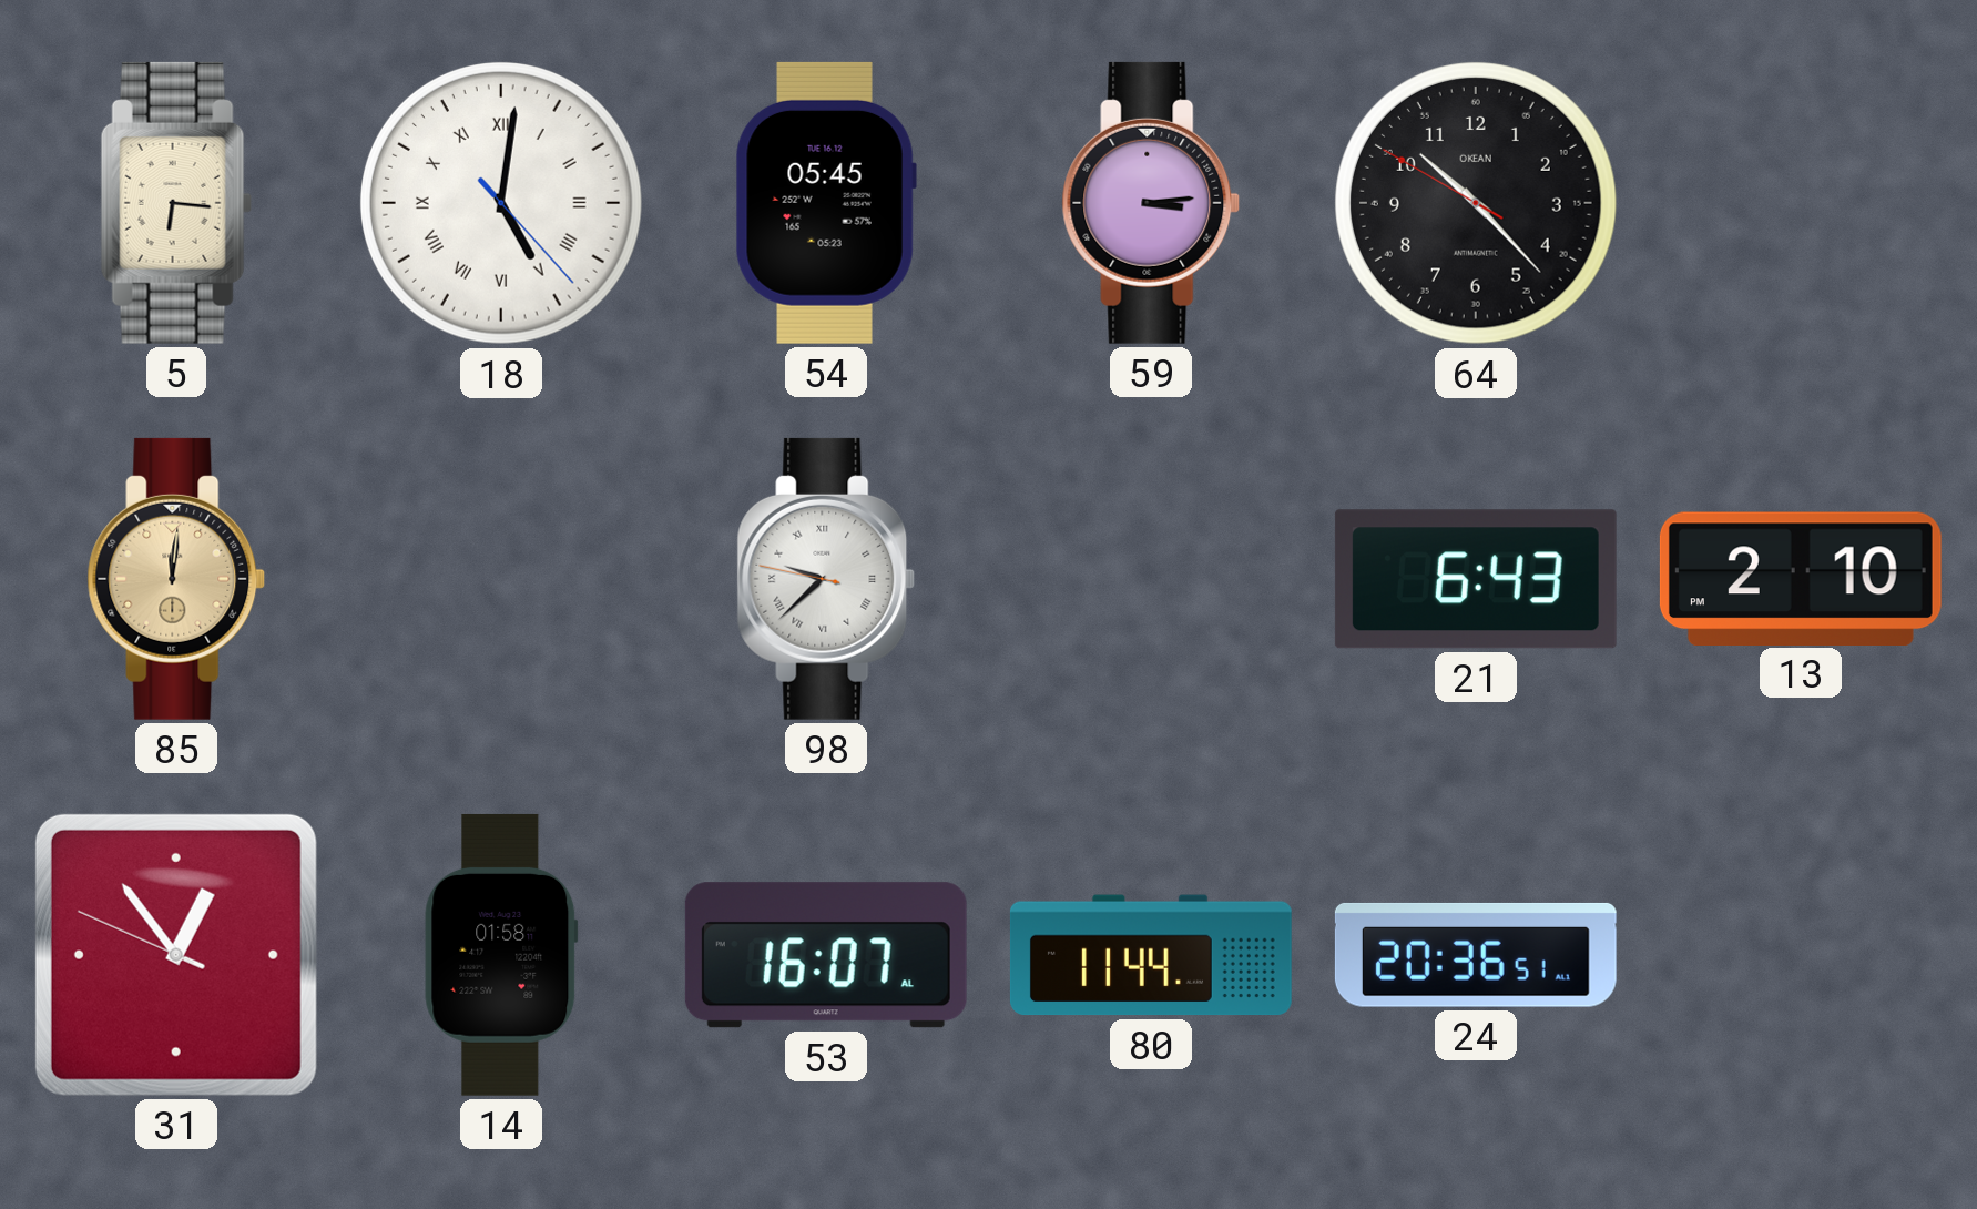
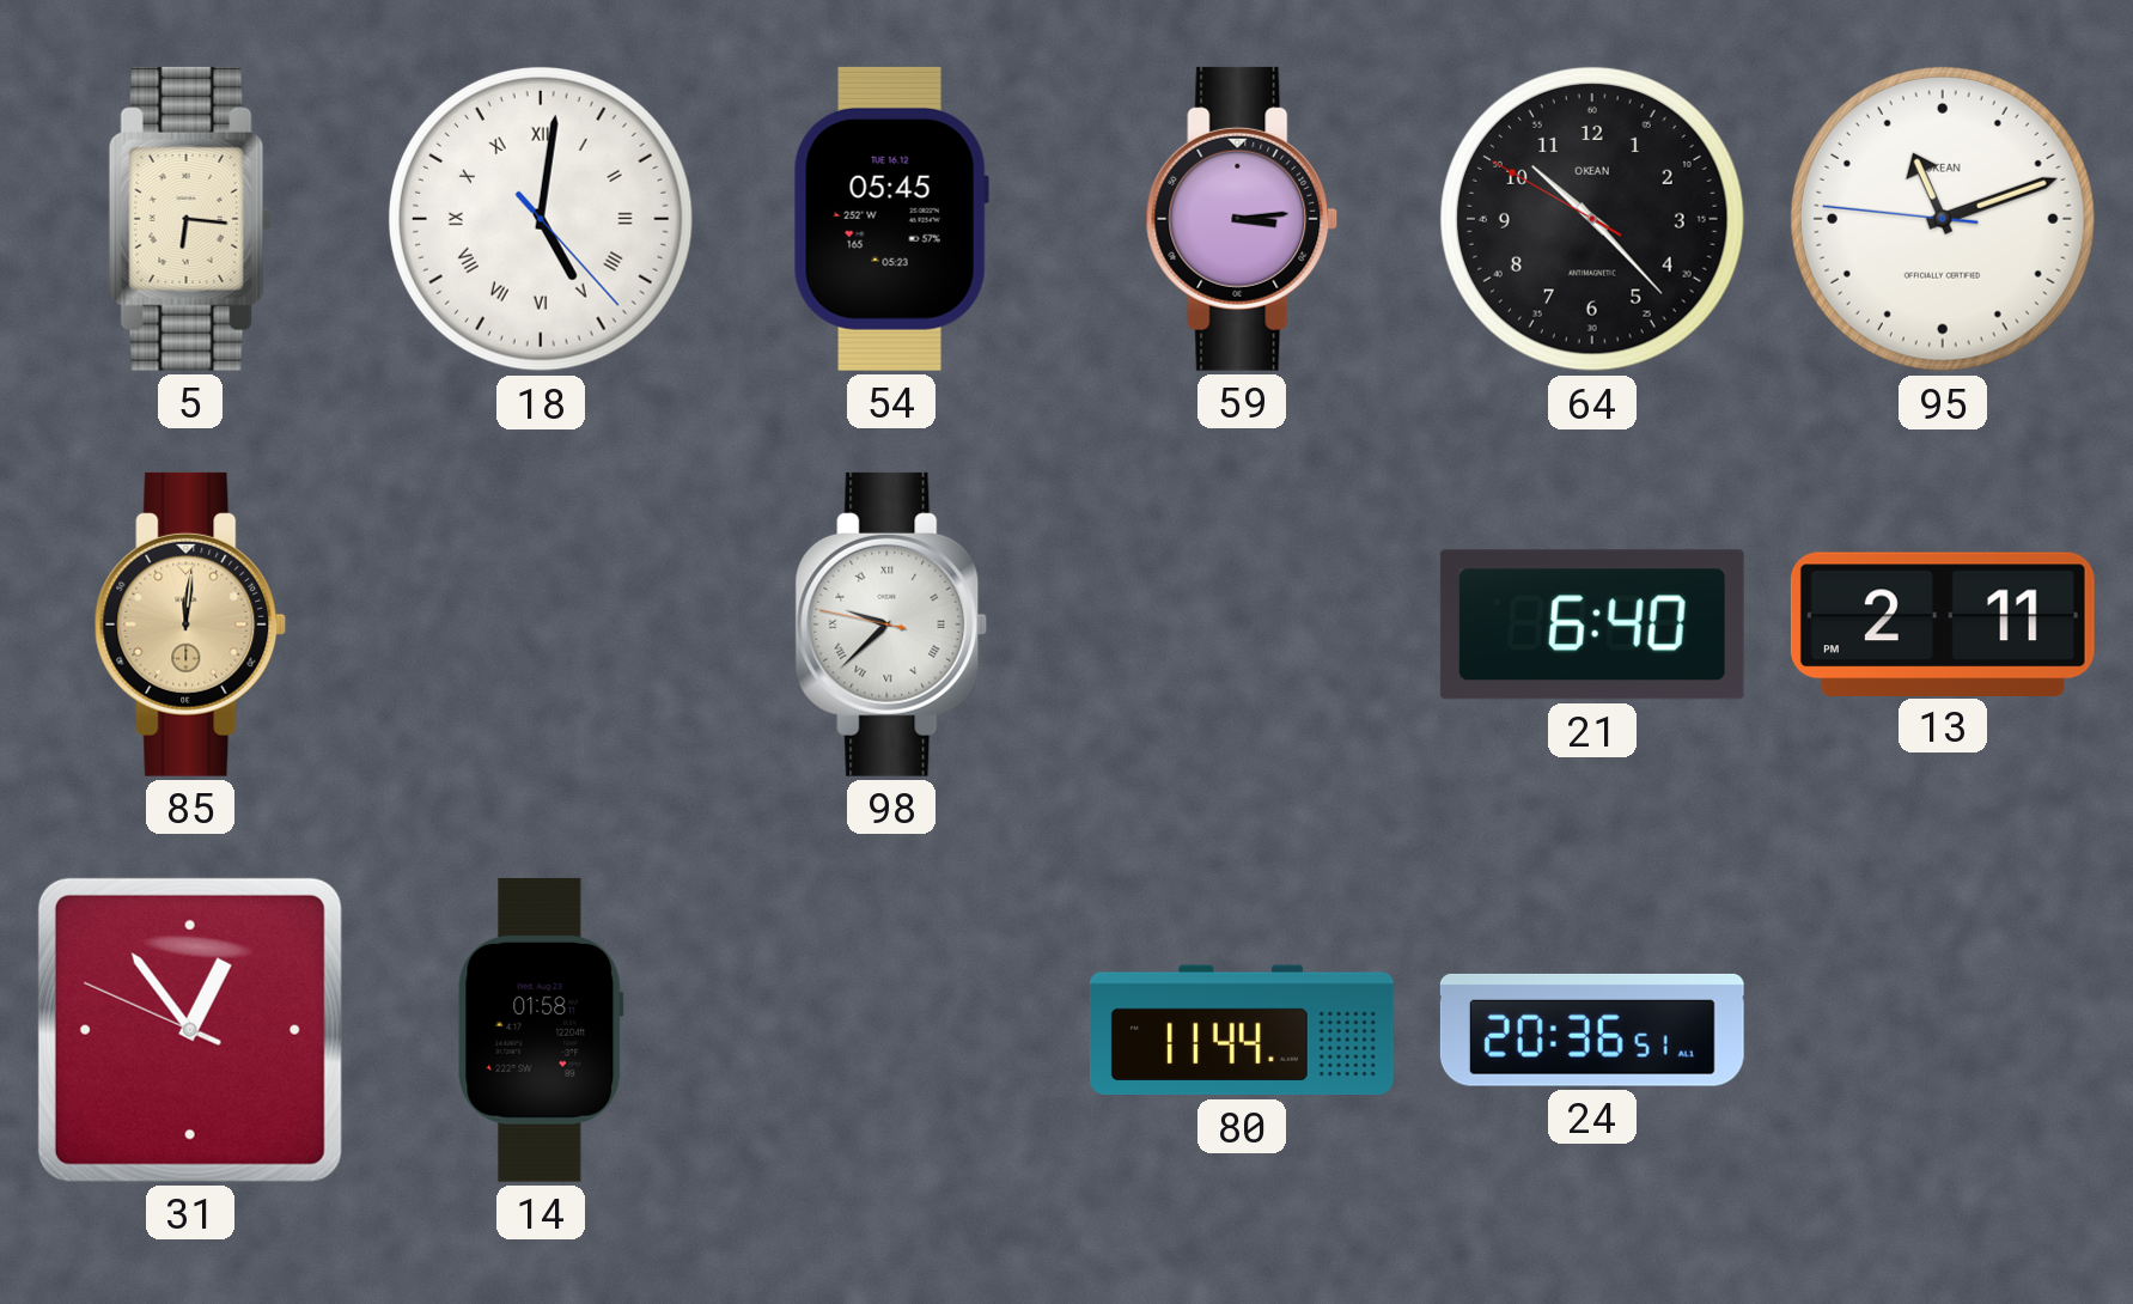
95: none -> 11:11
21: 6:43 -> 6:40
13: 2:10 -> 2:11
53: 16:07 -> none
